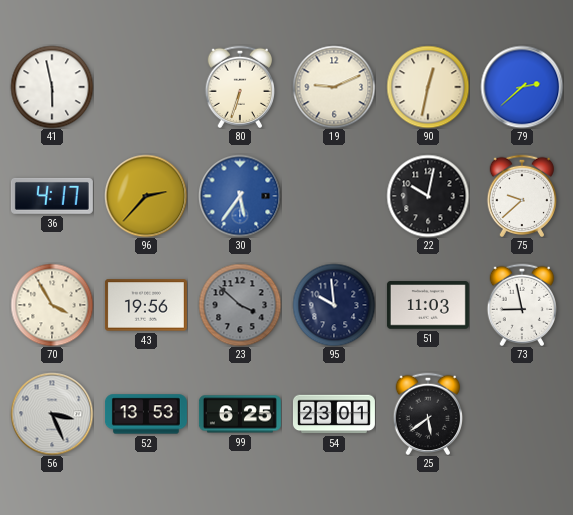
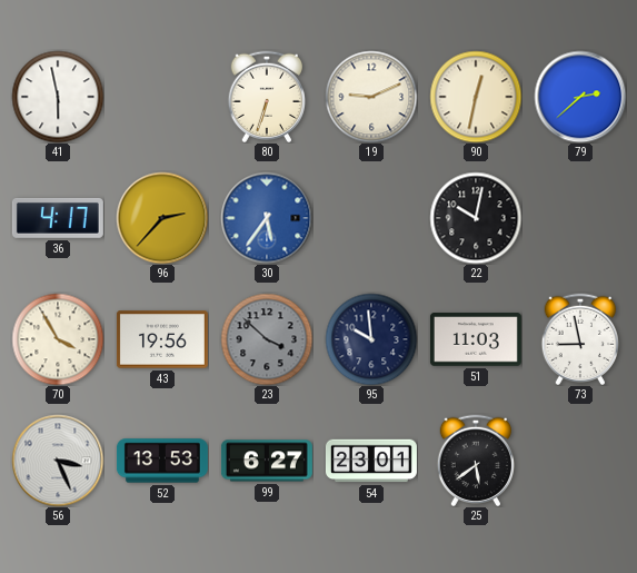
75: 9:38 -> none
99: 6:25 -> 6:27
